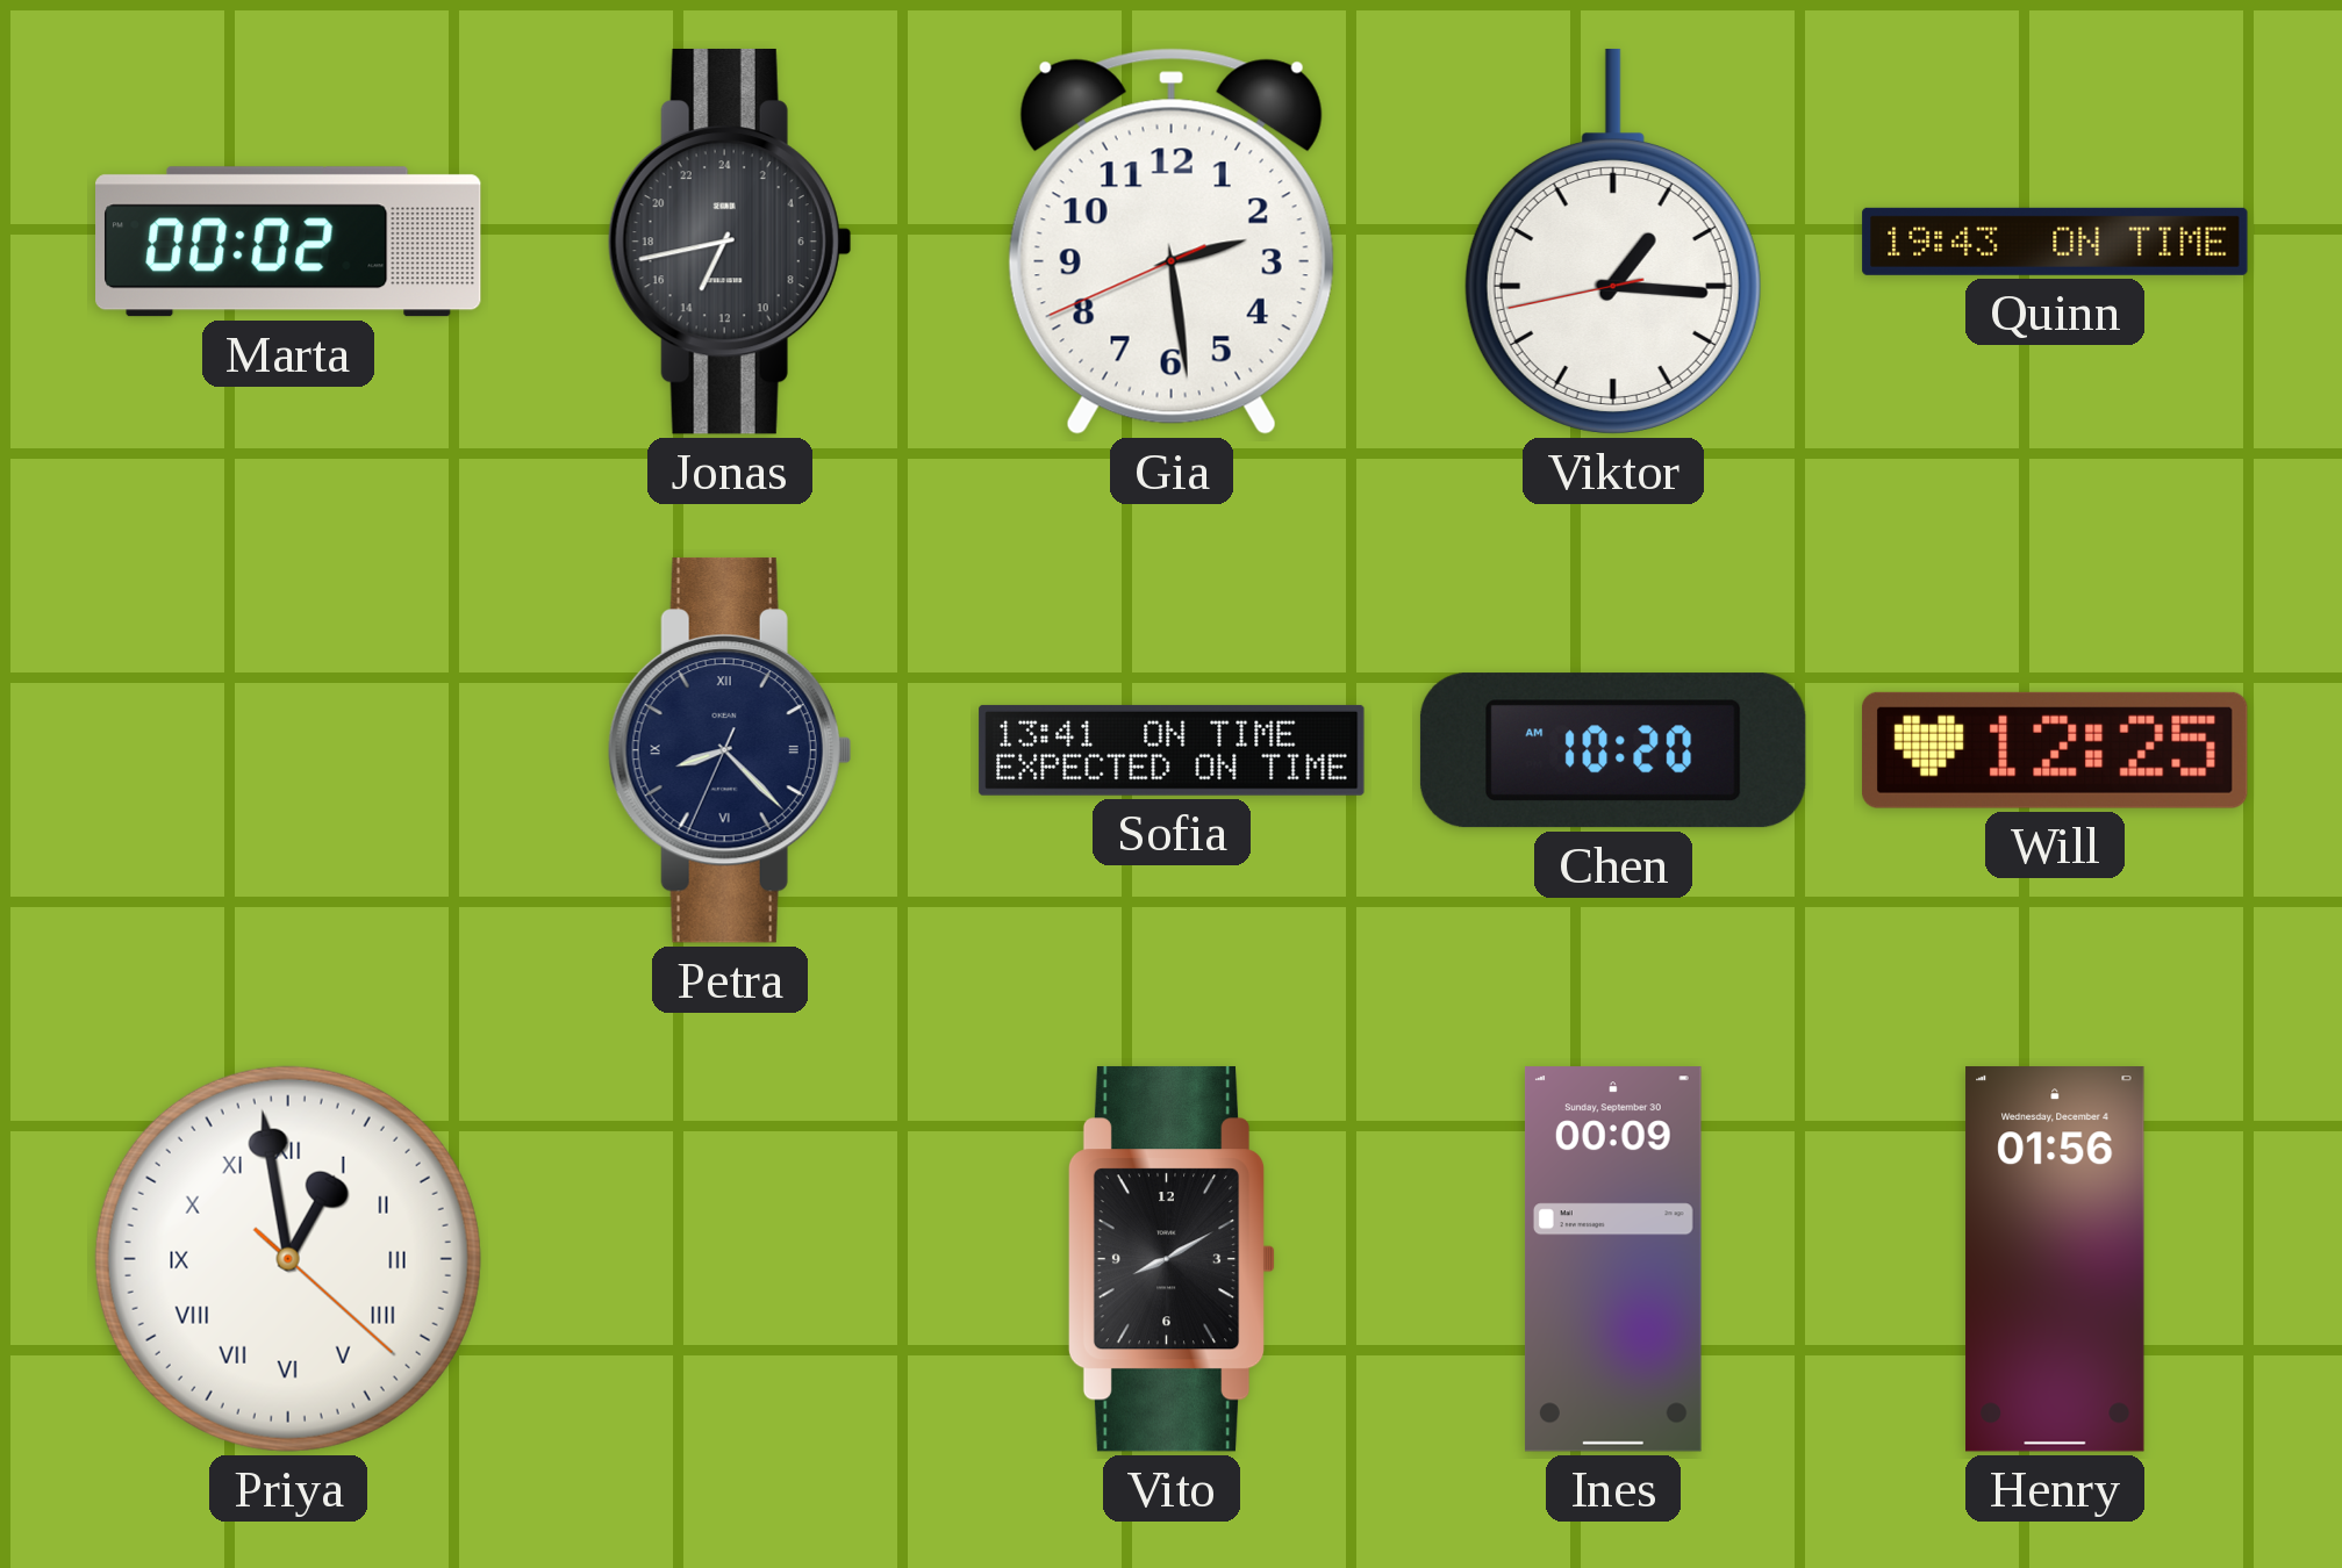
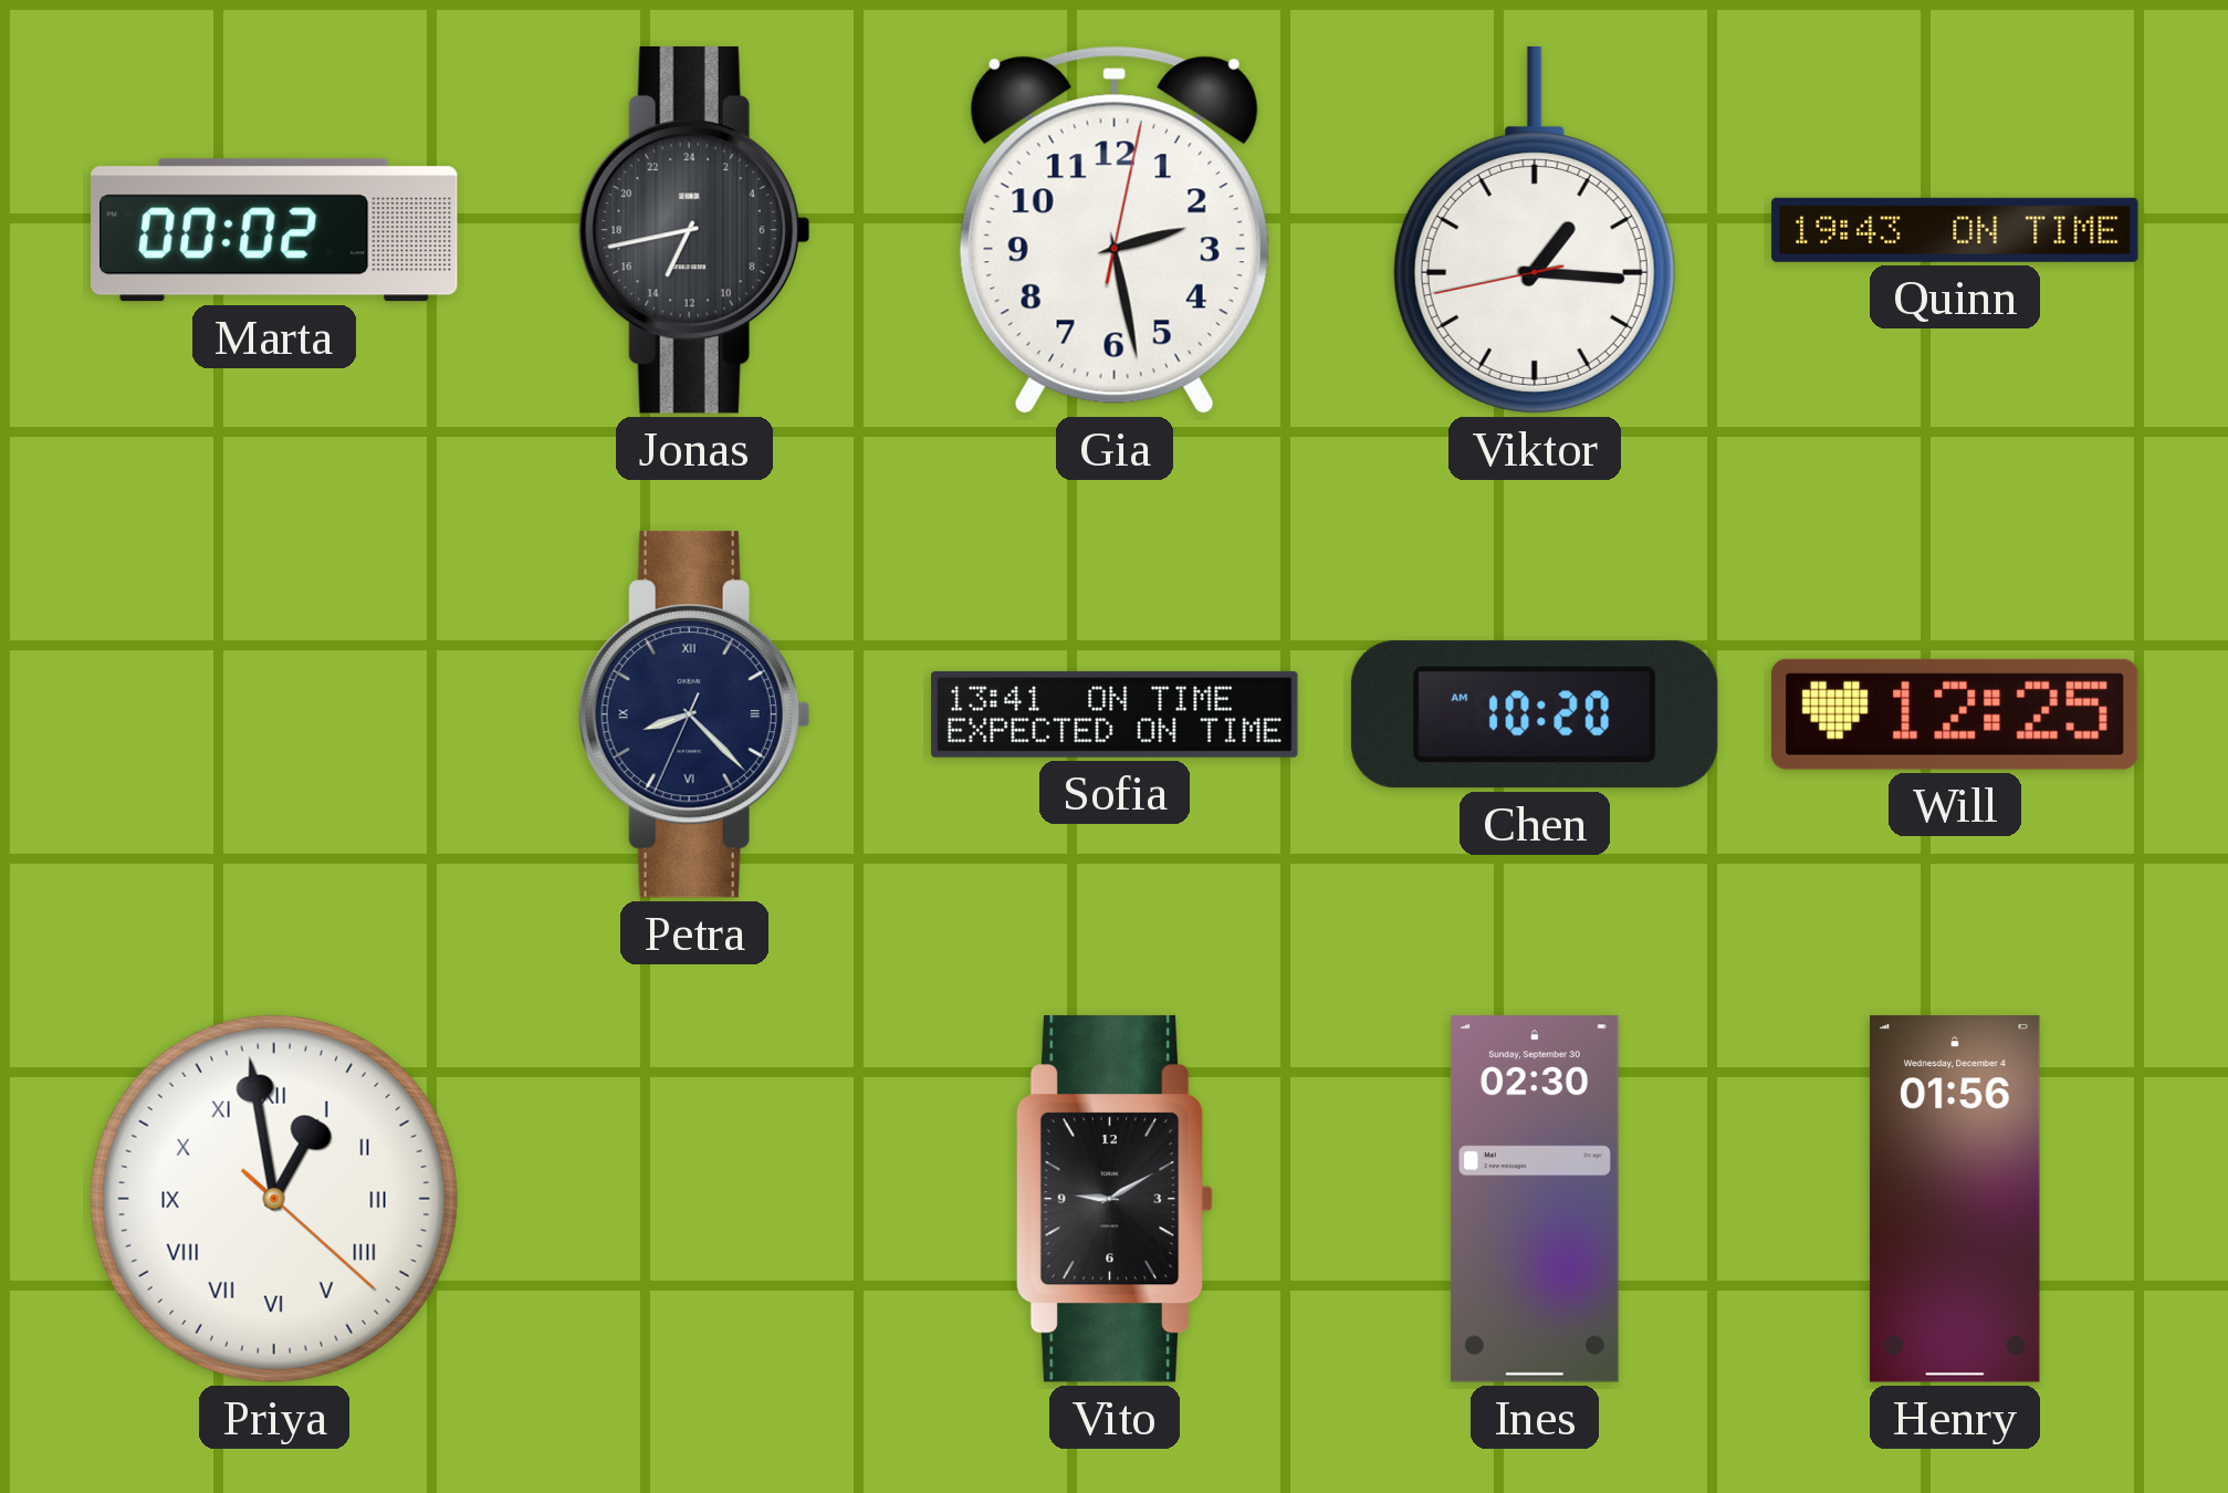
Gia: 2:28:41 -> 2:28:02
Vito: 8:10 -> 9:10
Ines: 00:09 -> 02:30
